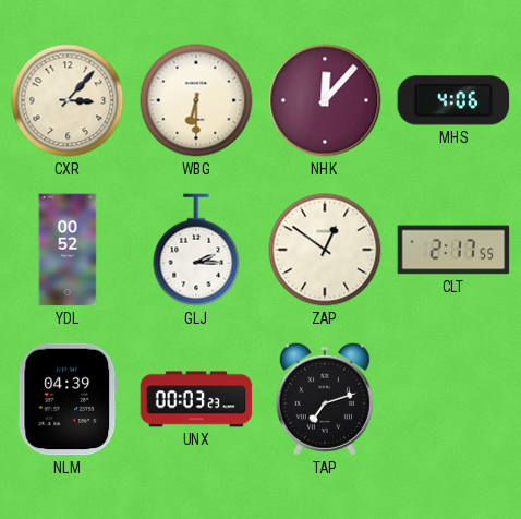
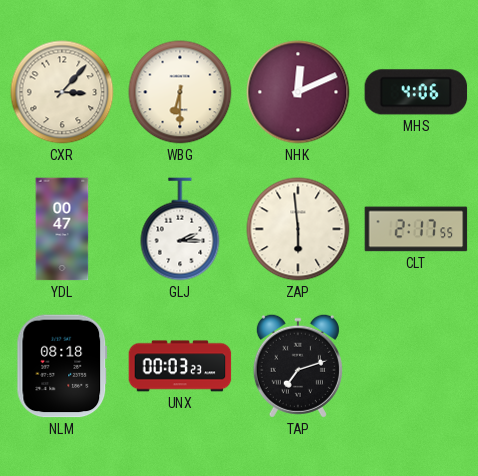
NHK: 12:07 -> 12:11
YDL: 00:52 -> 00:47
ZAP: 12:51 -> 5:59
NLM: 04:39 -> 08:18
